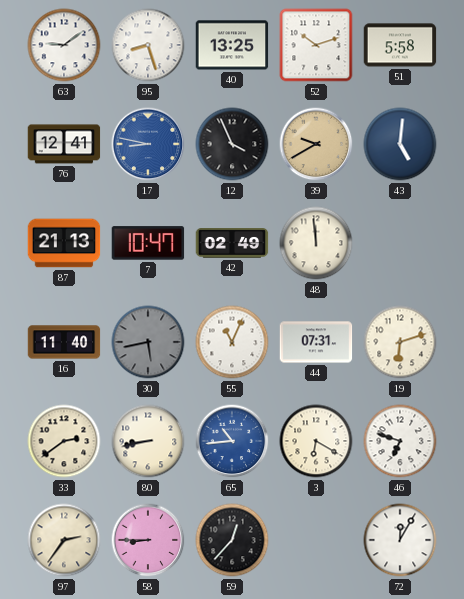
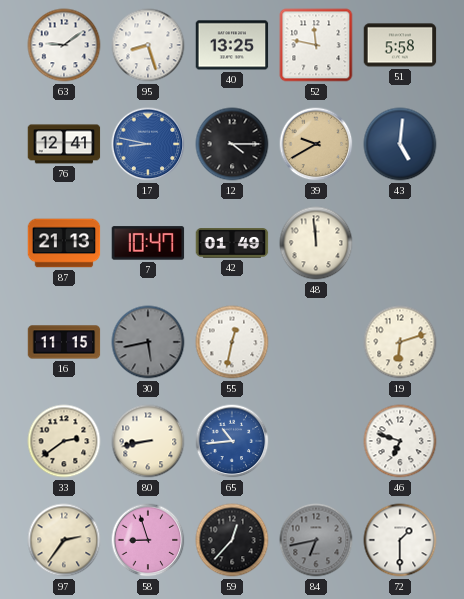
52: 10:12 -> 11:47
12: 3:56 -> 4:15
42: 02:49 -> 01:49
16: 11:40 -> 11:15
55: 11:04 -> 12:32
44: 07:31 -> none
3: 6:20 -> none
58: 8:45 -> 8:57
84: none -> 6:43
72: 12:05 -> 1:30
